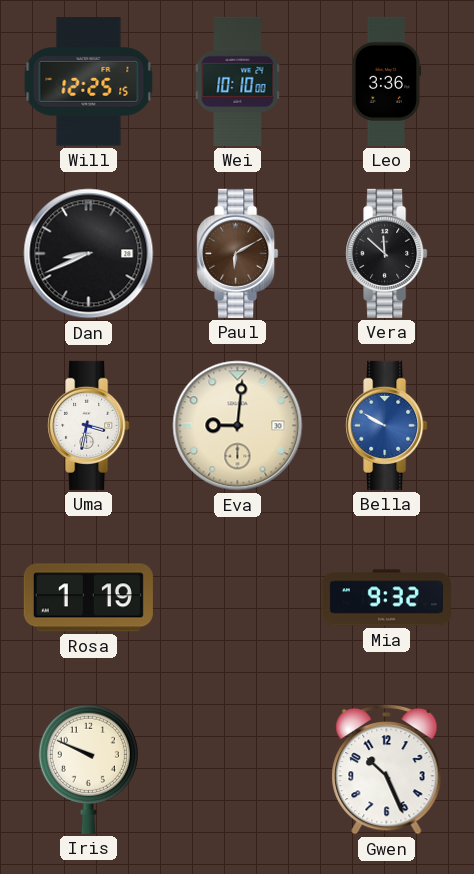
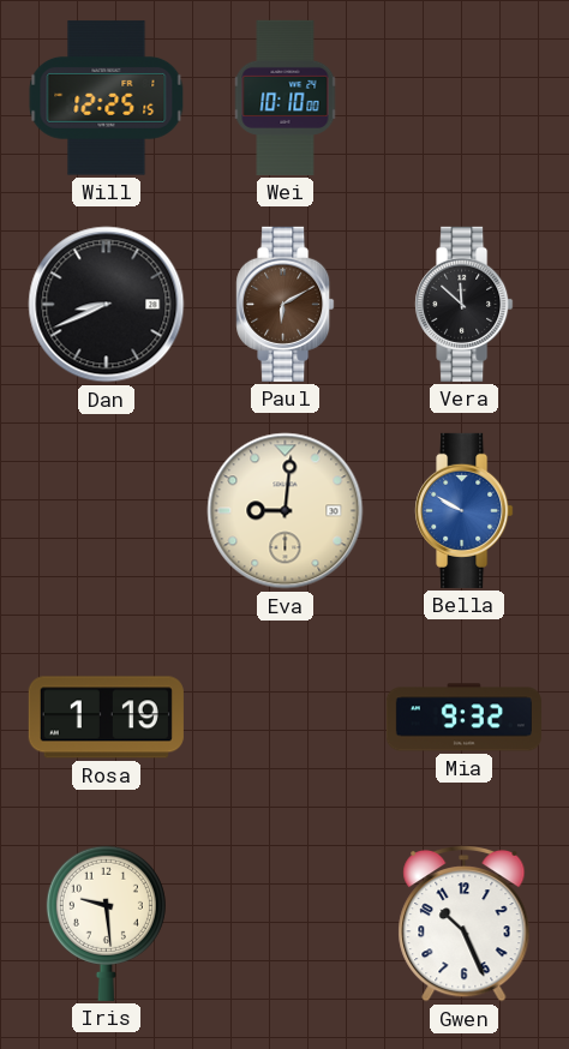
Leo: 3:36 -> none
Uma: 3:32 -> none
Iris: 9:49 -> 9:29
